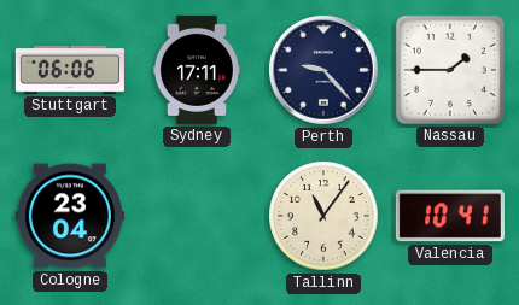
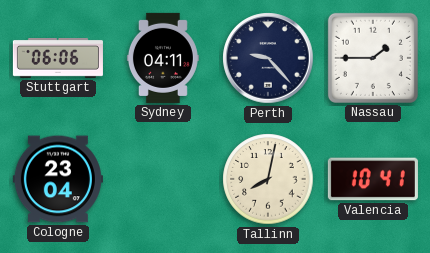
Sydney: 17:11 -> 04:11
Tallinn: 11:06 -> 8:02
